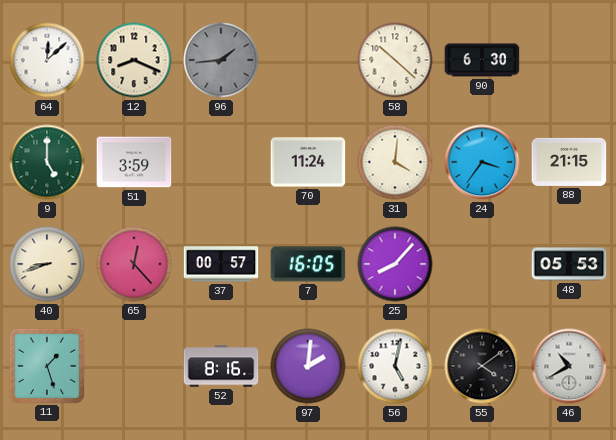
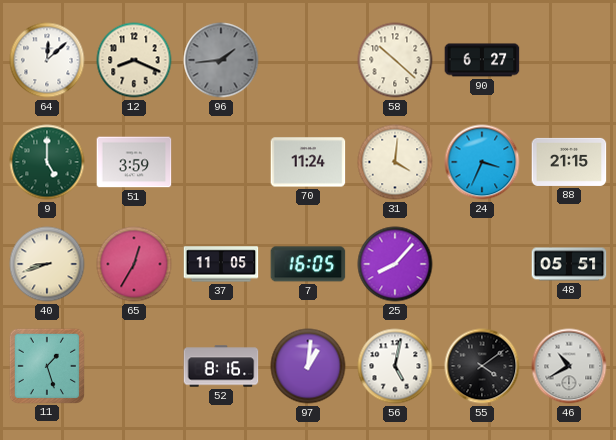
90: 6:30 -> 6:27
24: 3:36 -> 3:34
65: 12:23 -> 12:35
37: 00:57 -> 11:05
48: 05:53 -> 05:51
97: 2:01 -> 1:01
